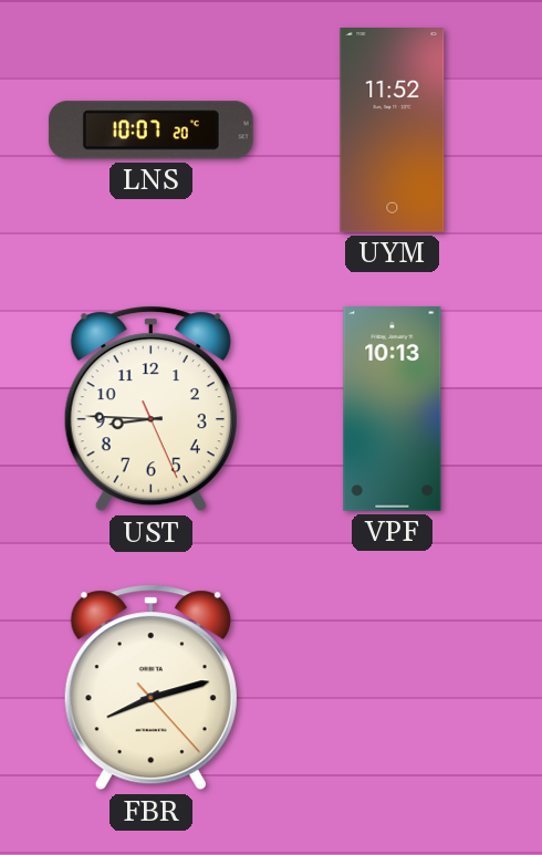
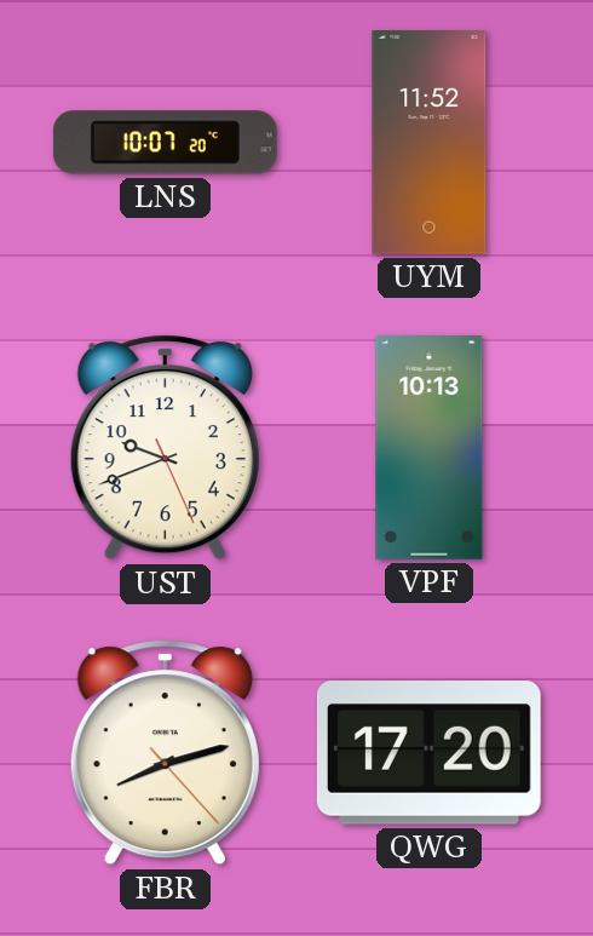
UST: 8:45 -> 9:41
QWG: none -> 17:20
